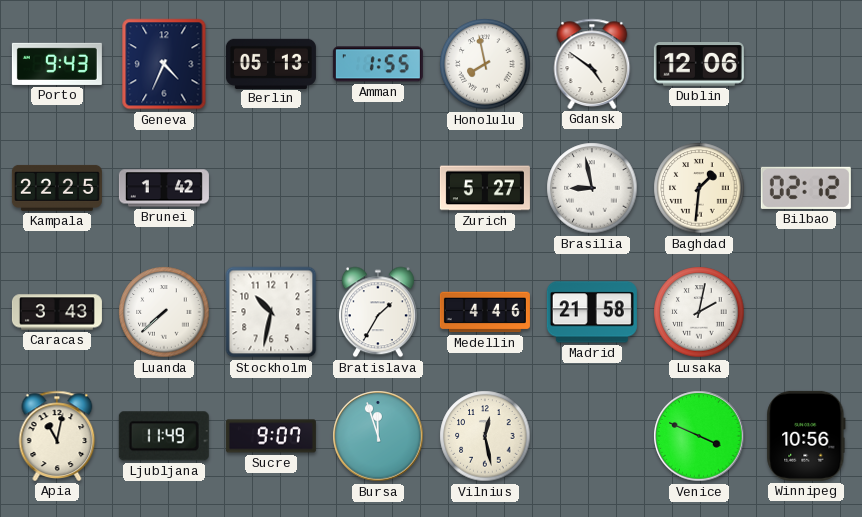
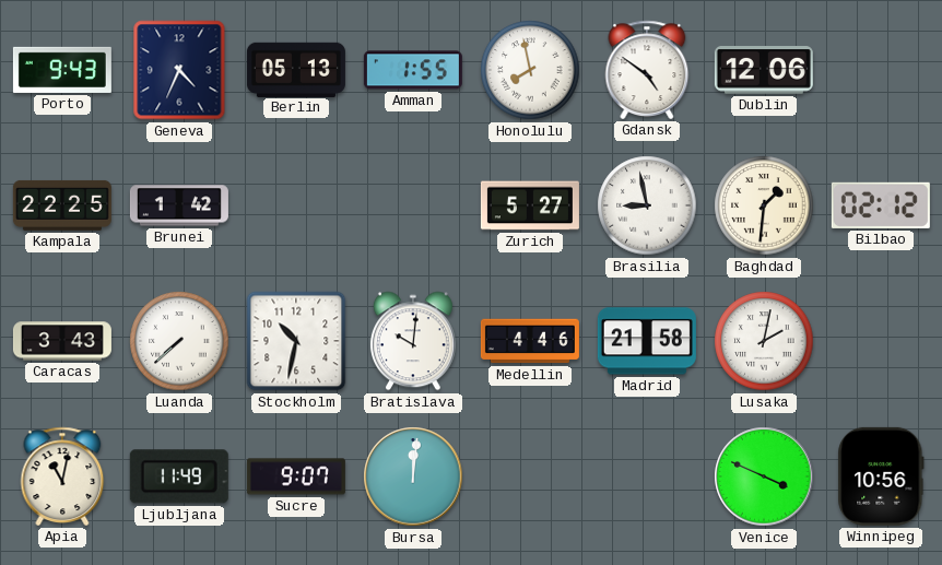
Bratislava: 1:35 -> 10:01
Bursa: 11:57 -> 12:01
Vilnius: 12:28 -> none
